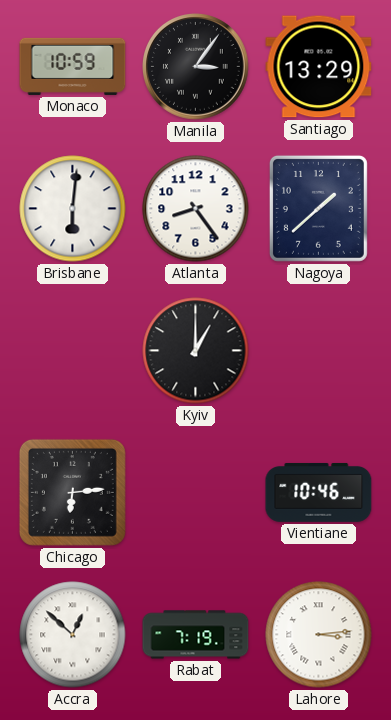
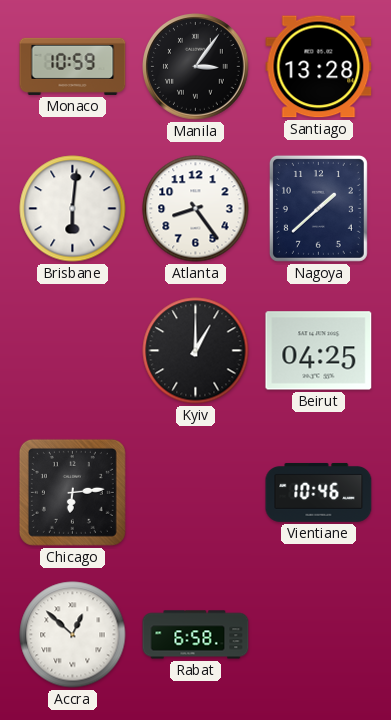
Santiago: 13:29 -> 13:28
Beirut: none -> 04:25
Rabat: 7:19 -> 6:58
Lahore: 3:14 -> none
